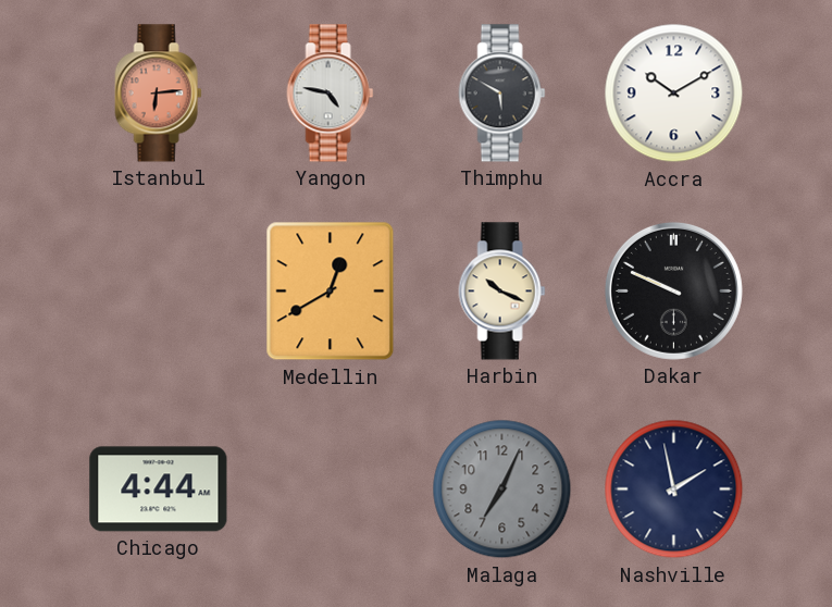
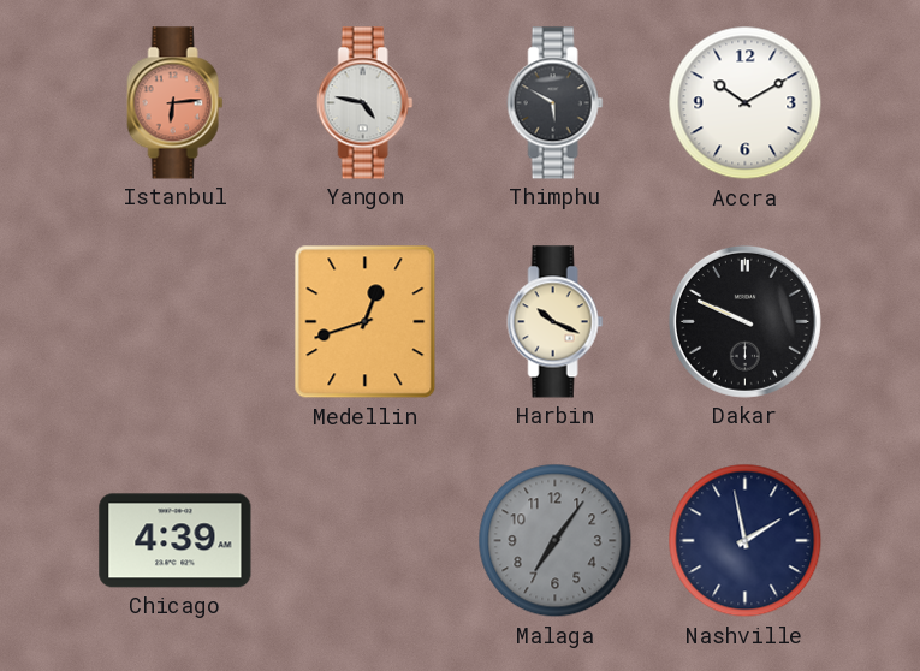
Medellin: 12:40 -> 12:42
Chicago: 4:44 -> 4:39
Malaga: 7:04 -> 7:06
